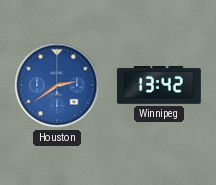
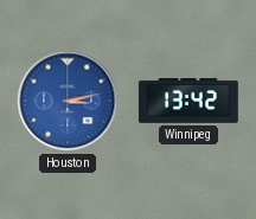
Houston: 2:39 -> 3:13
